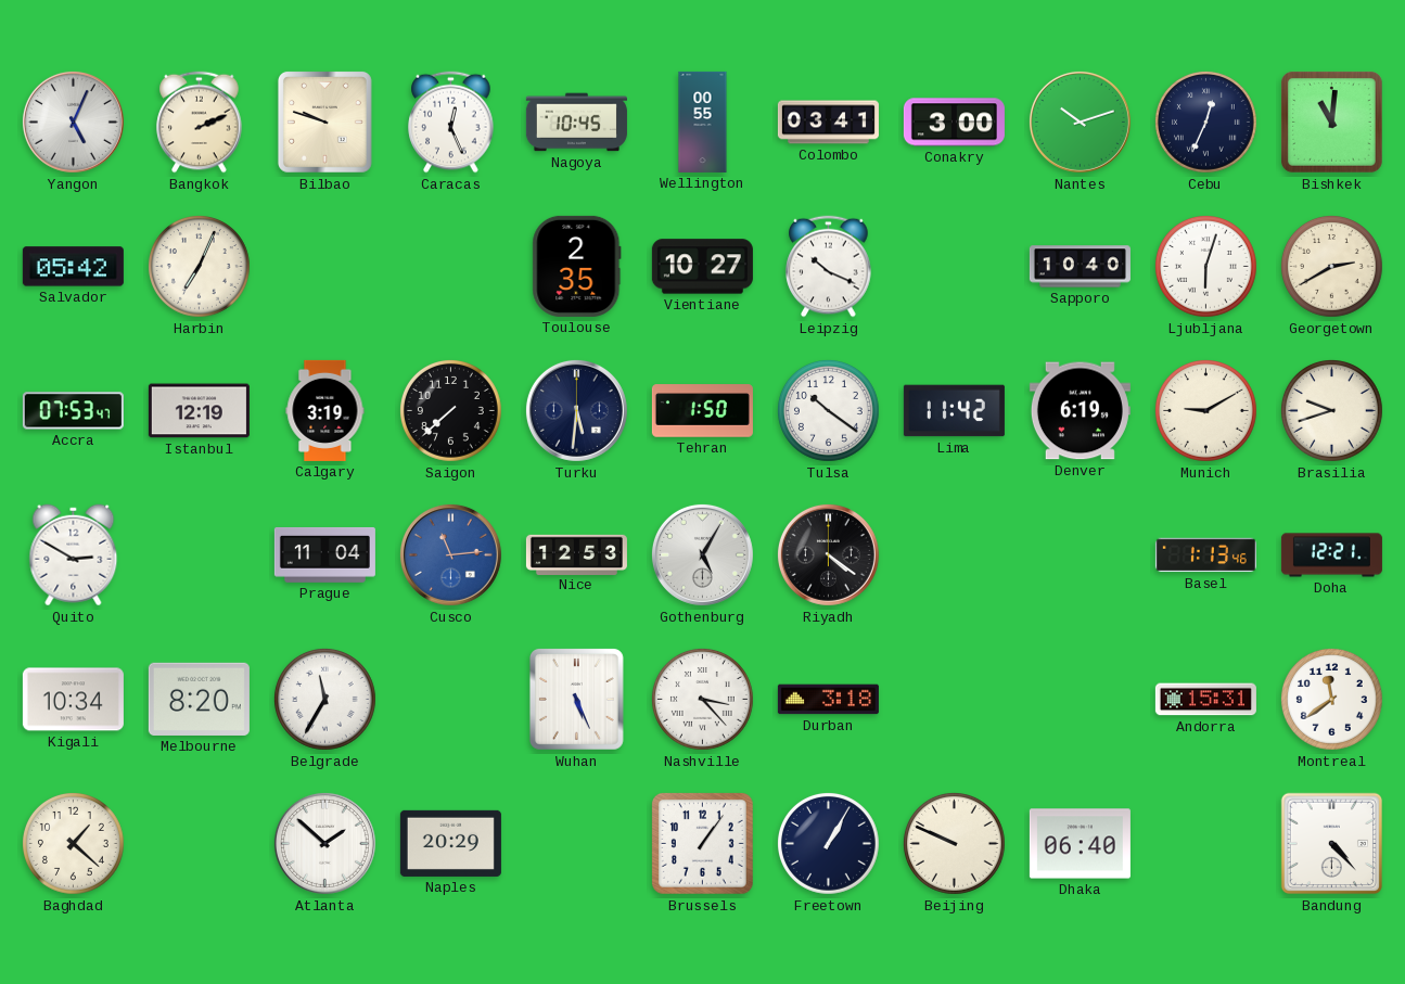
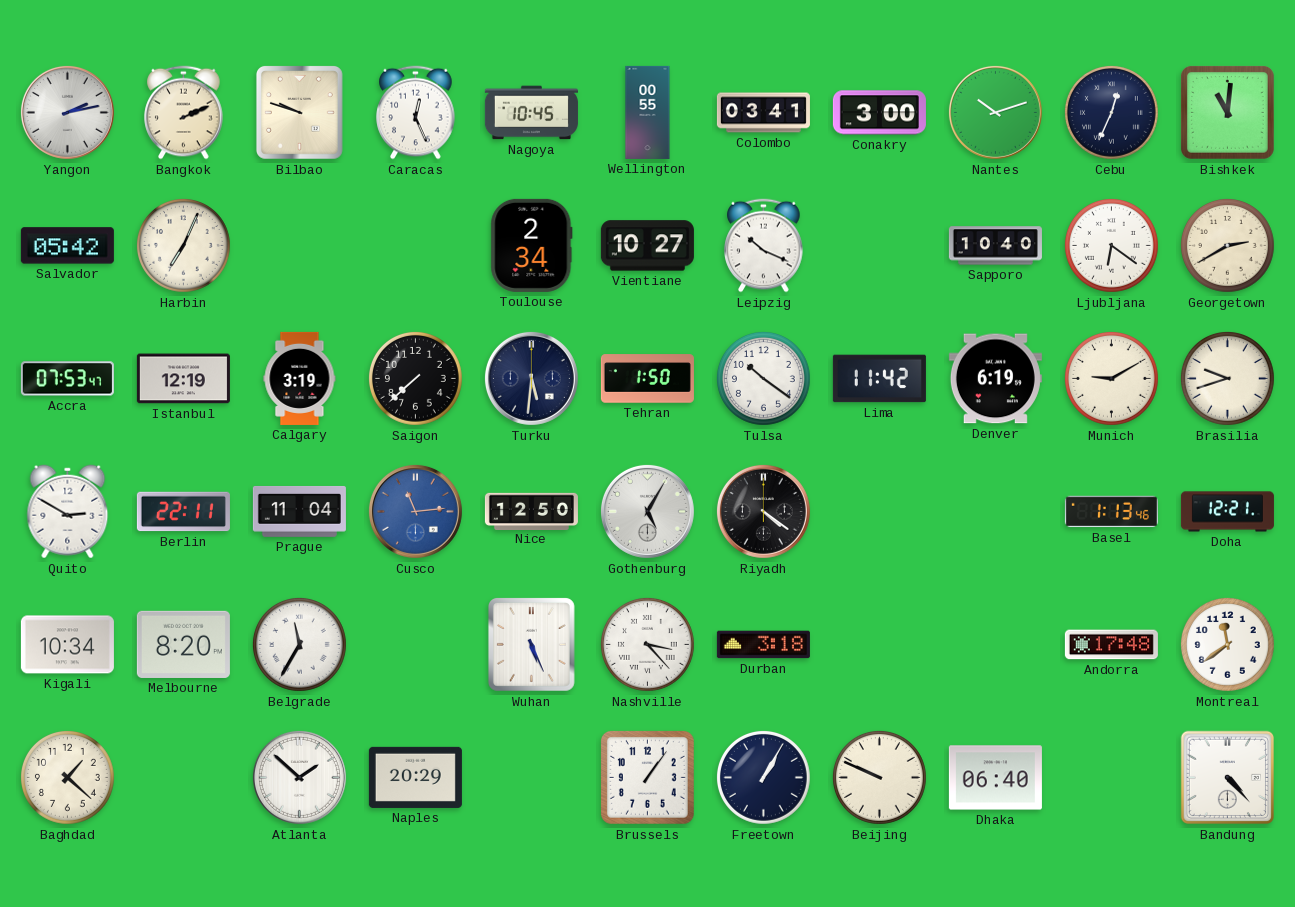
Yangon: 5:04 -> 2:13
Toulouse: 2:35 -> 2:34
Ljubljana: 6:03 -> 6:21
Berlin: none -> 22:11
Nice: 12:53 -> 12:50
Andorra: 15:31 -> 17:48
